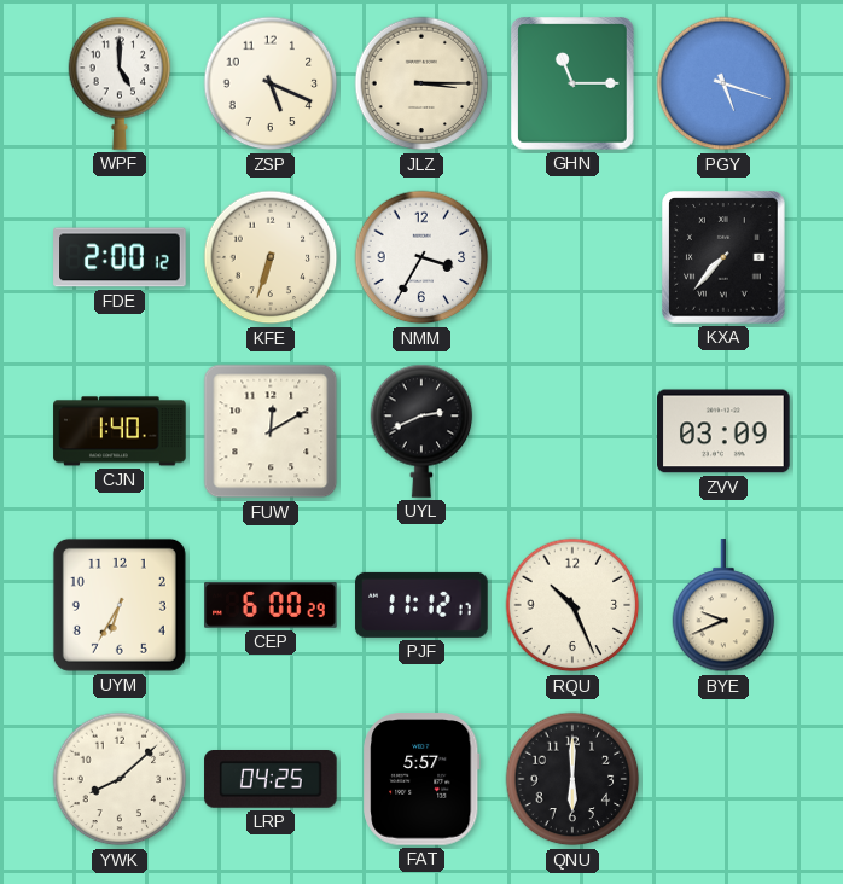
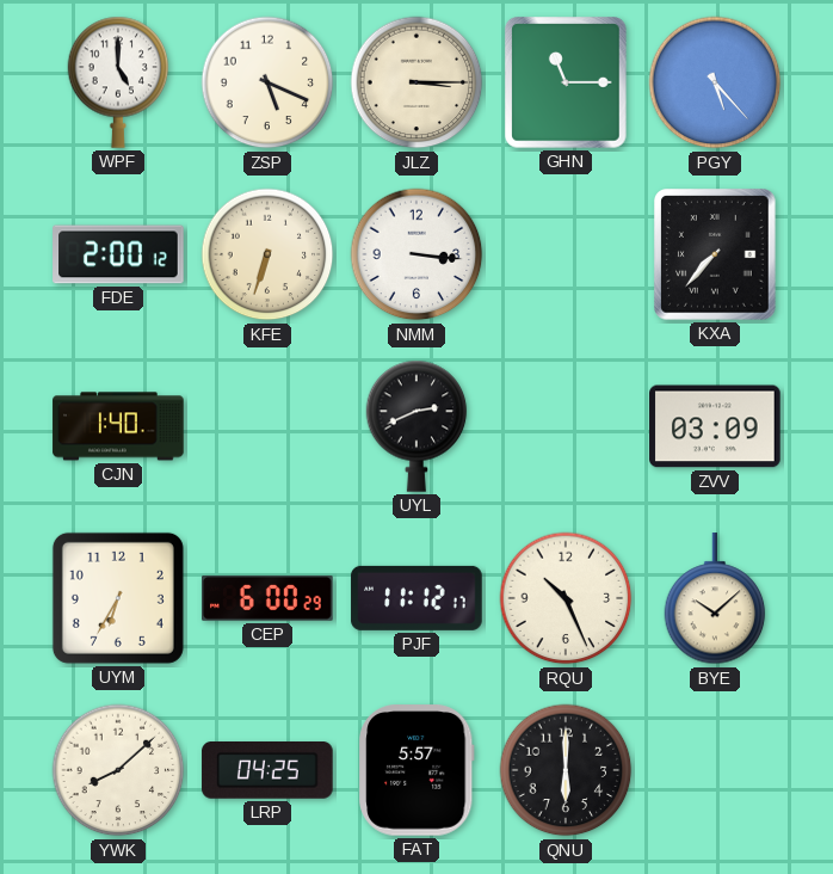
PGY: 5:18 -> 5:23
NMM: 3:35 -> 3:16
FUW: 12:10 -> none
BYE: 9:41 -> 10:08
